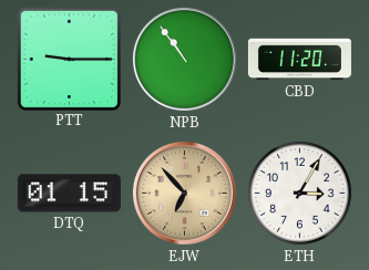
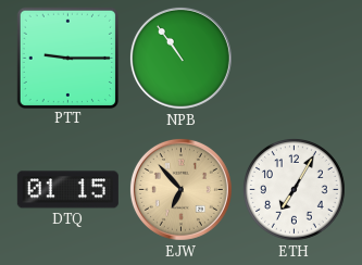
CBD: 11:20 -> none
ETH: 3:05 -> 7:05
